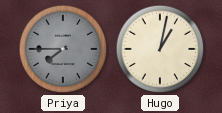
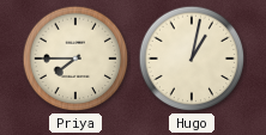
Priya dial: grey -> cream
